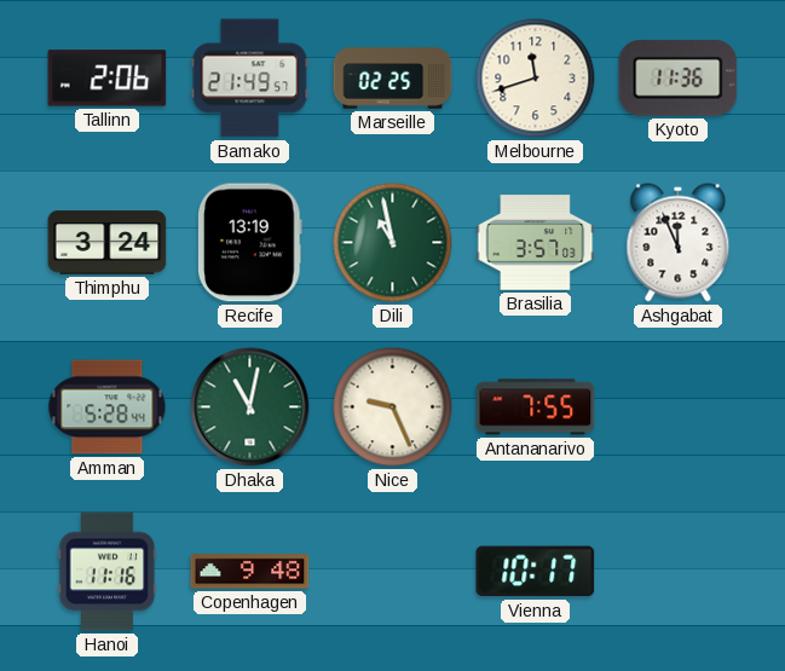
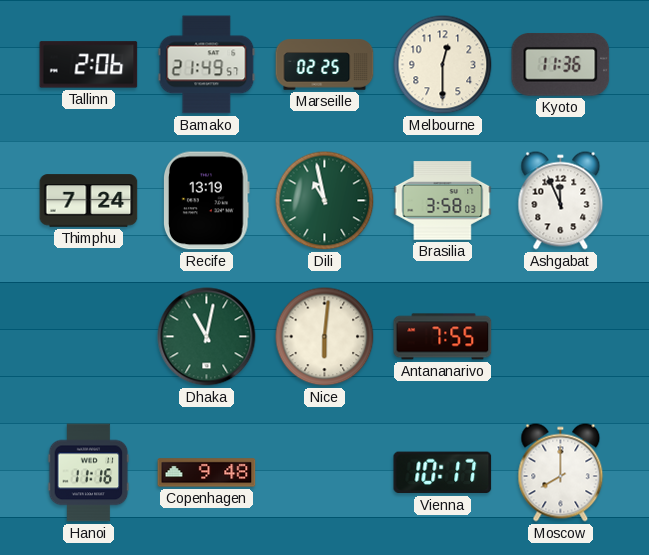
Melbourne: 11:42 -> 12:30
Thimphu: 3:24 -> 7:24
Brasilia: 3:57 -> 3:58
Amman: 5:28 -> none
Nice: 9:26 -> 6:01
Moscow: none -> 8:00
